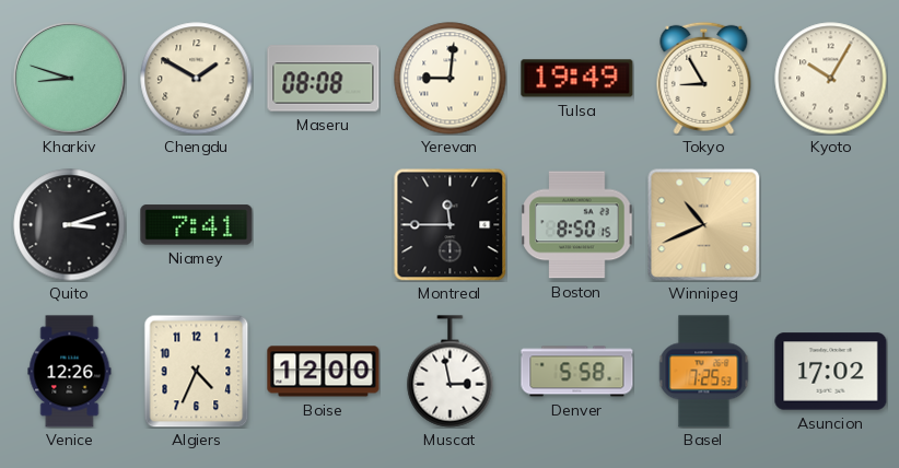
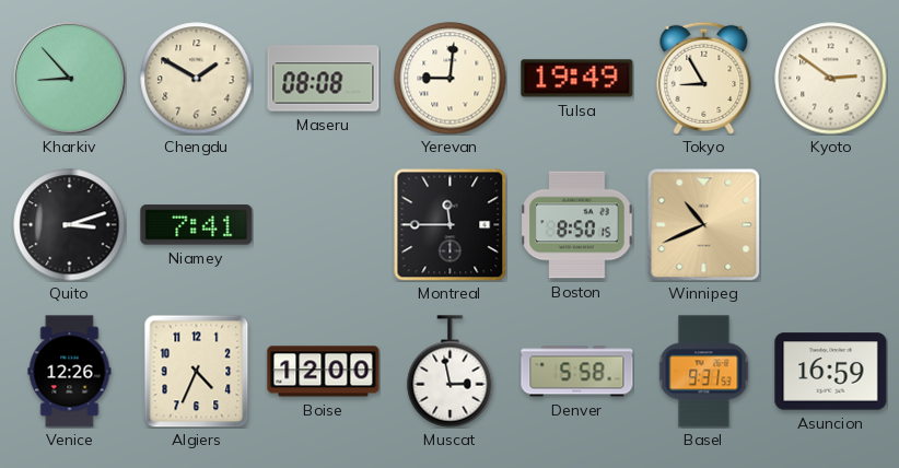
Kharkiv: 8:48 -> 8:53
Kyoto: 10:05 -> 2:51
Basel: 7:25 -> 9:31
Asuncion: 17:02 -> 16:59
